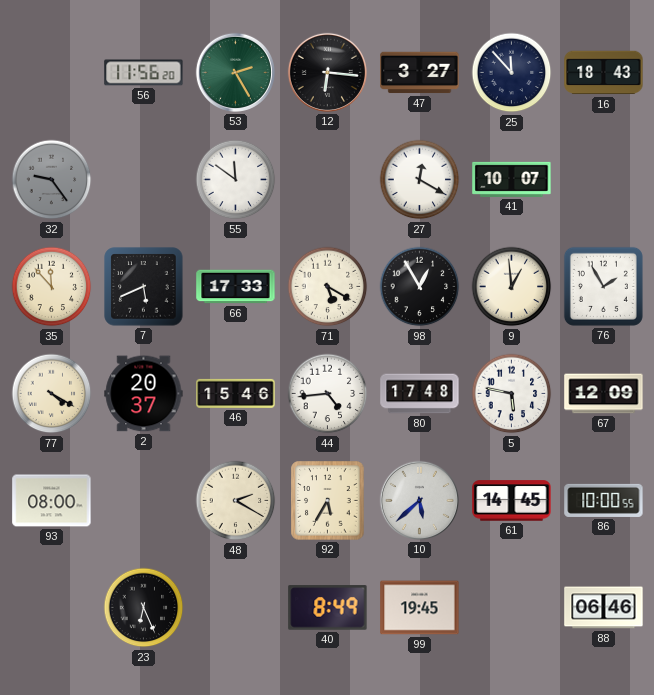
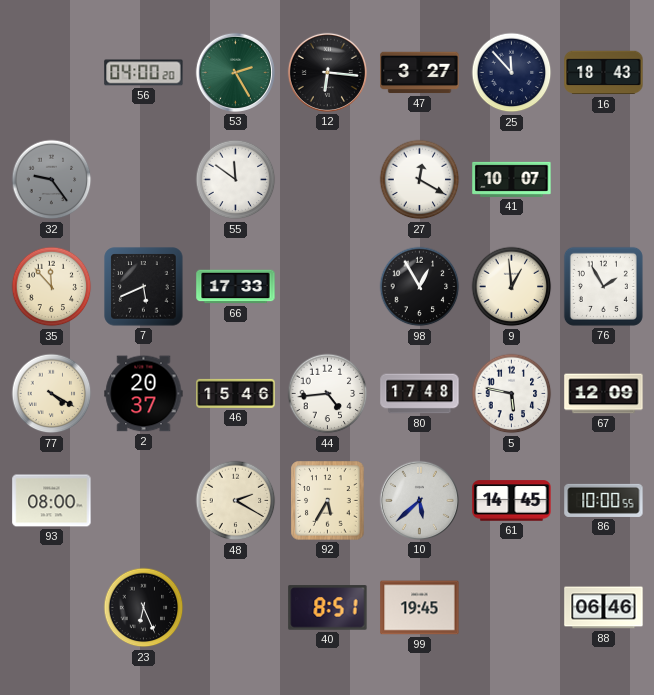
56: 11:56 -> 04:00
71: 5:20 -> none
40: 8:49 -> 8:51
